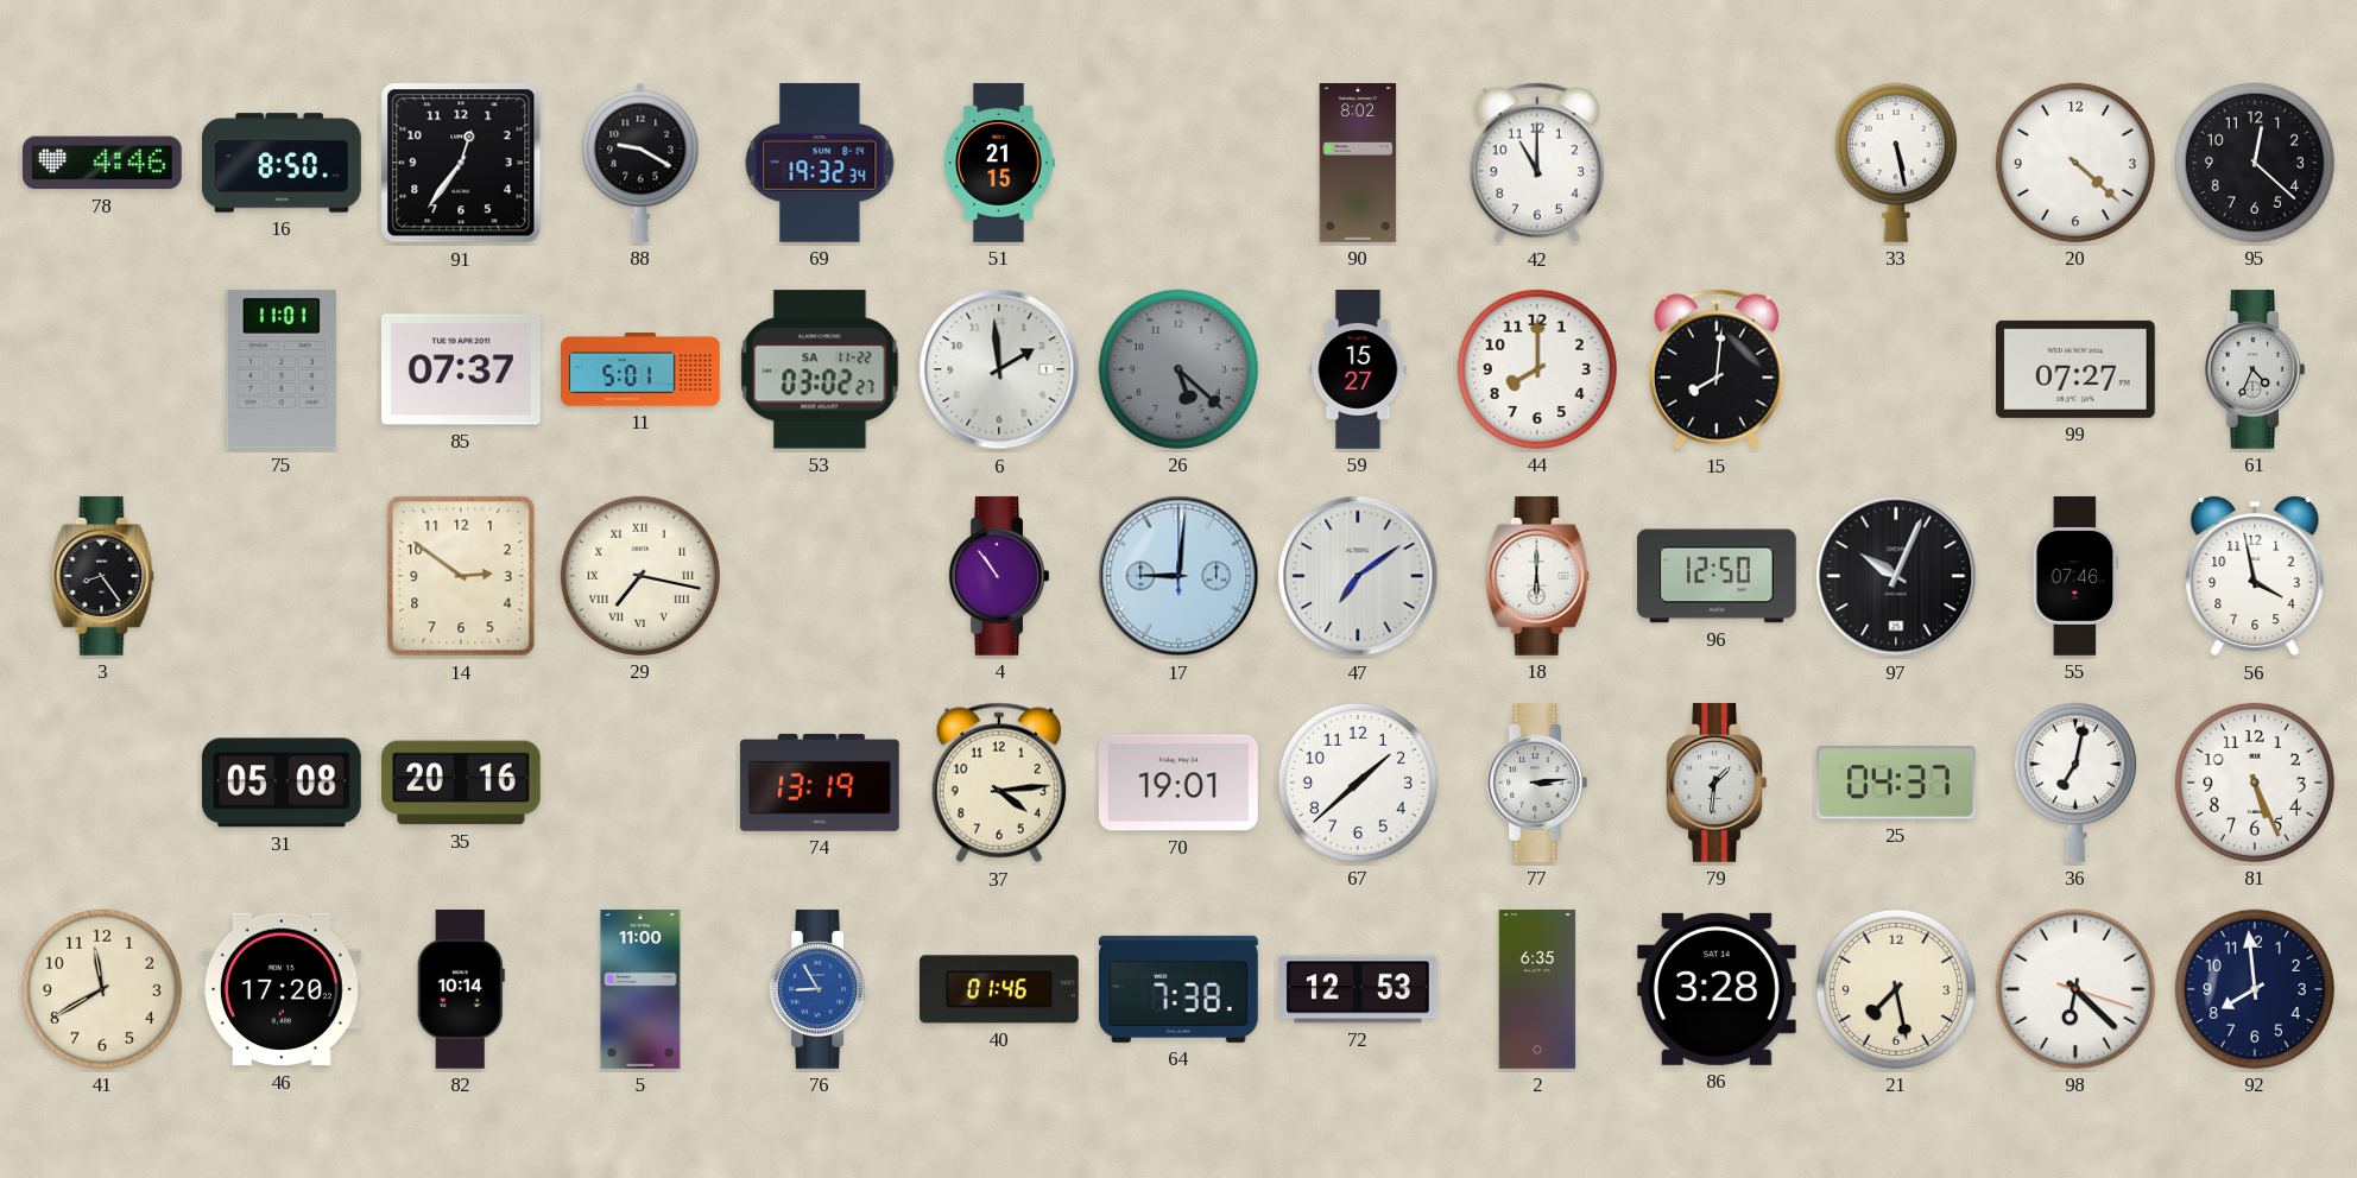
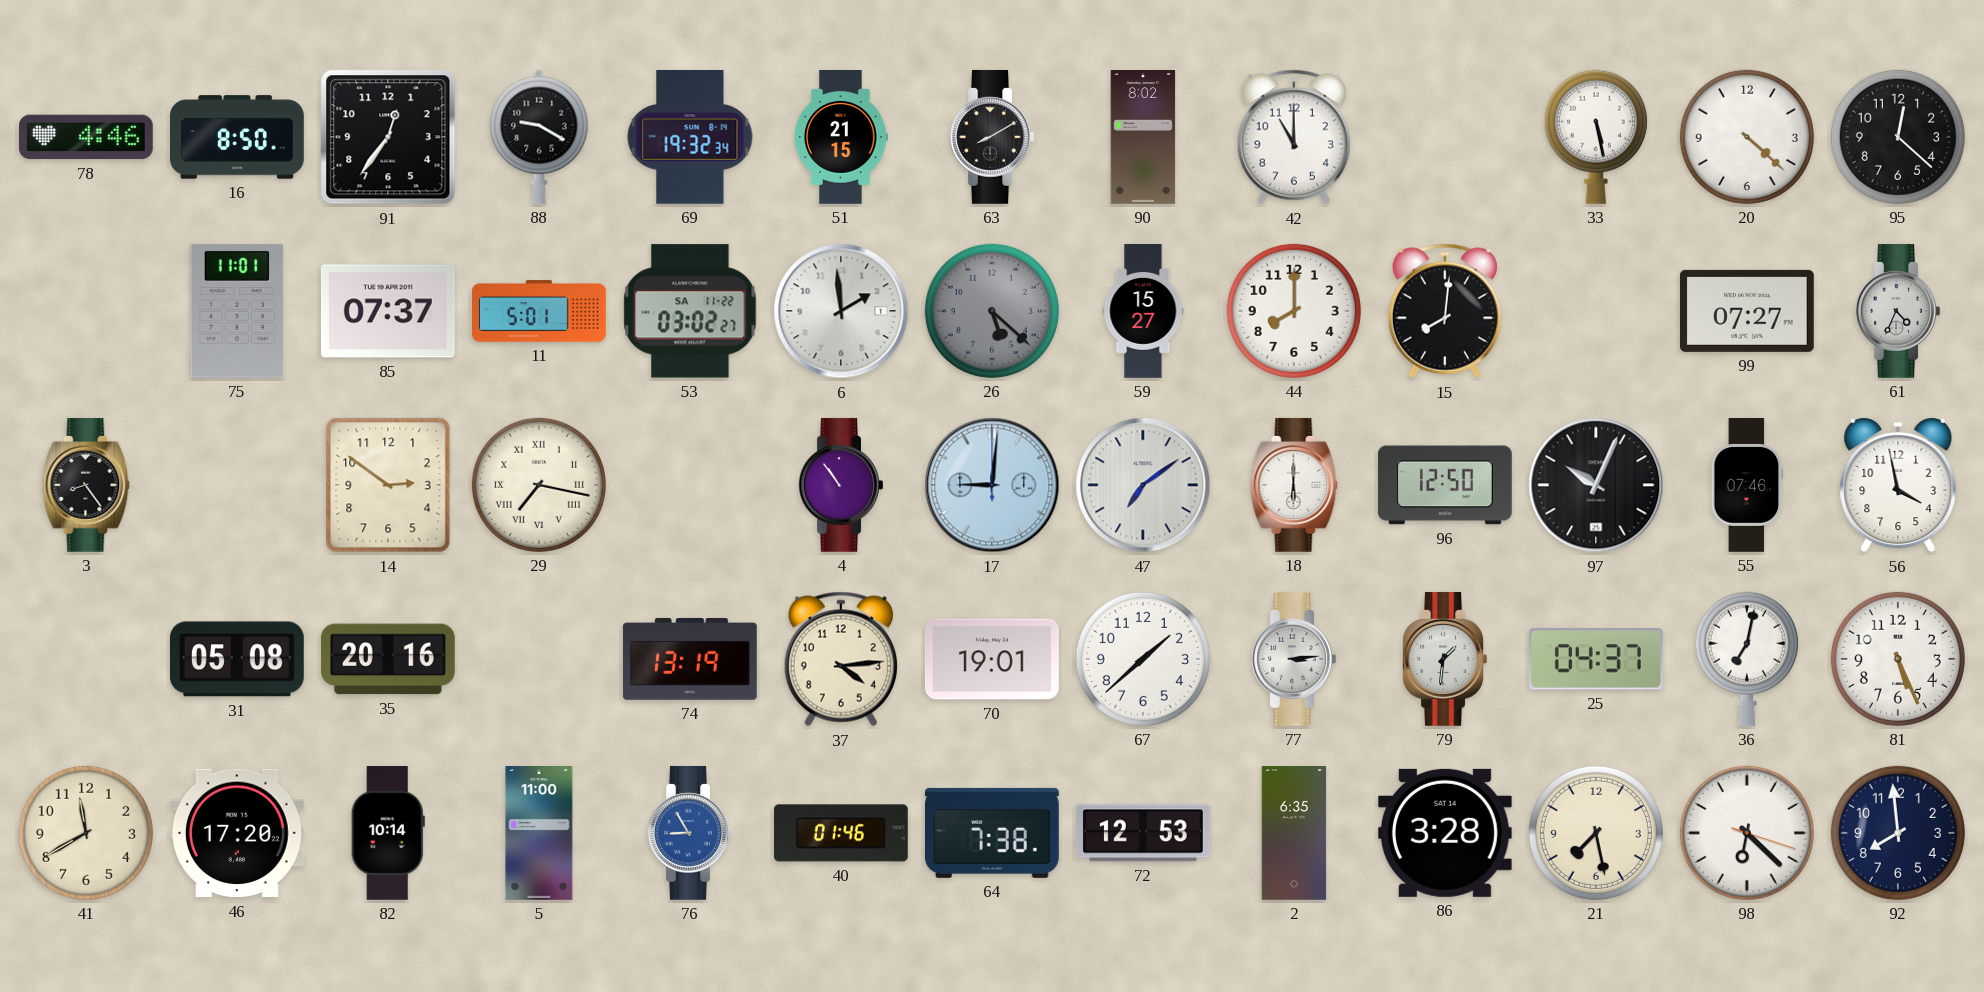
63: none -> 8:10
